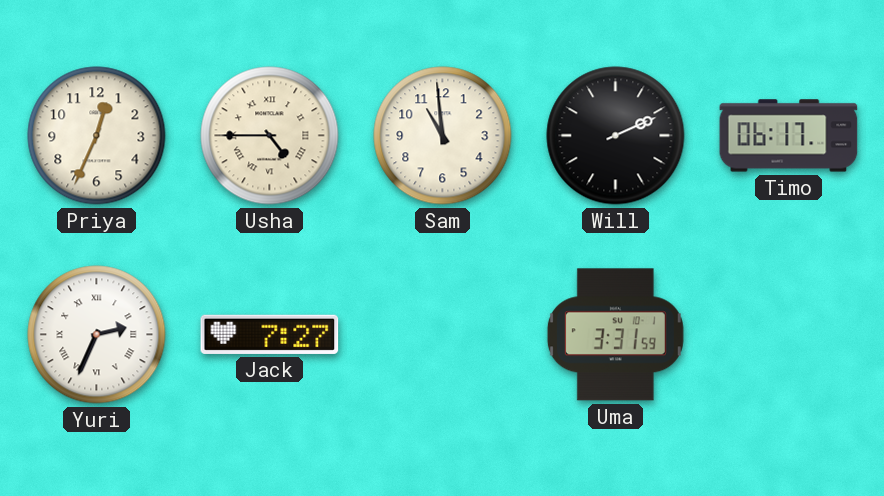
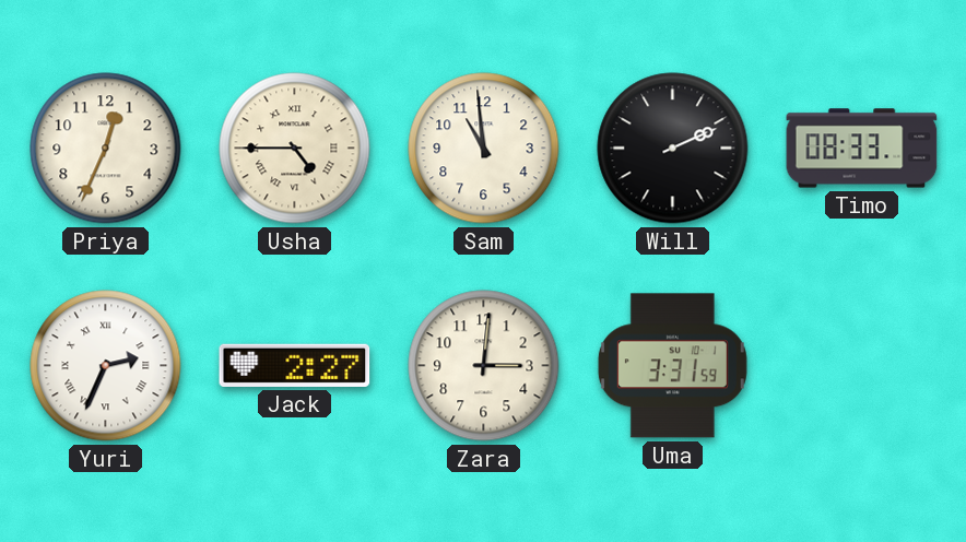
Timo: 06:17 -> 08:33
Jack: 7:27 -> 2:27
Zara: none -> 3:01
